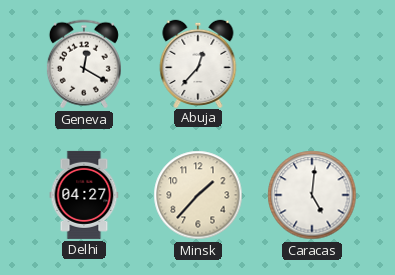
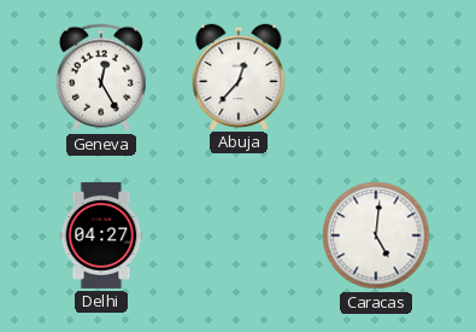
Geneva: 12:20 -> 12:25
Minsk: 1:37 -> none
